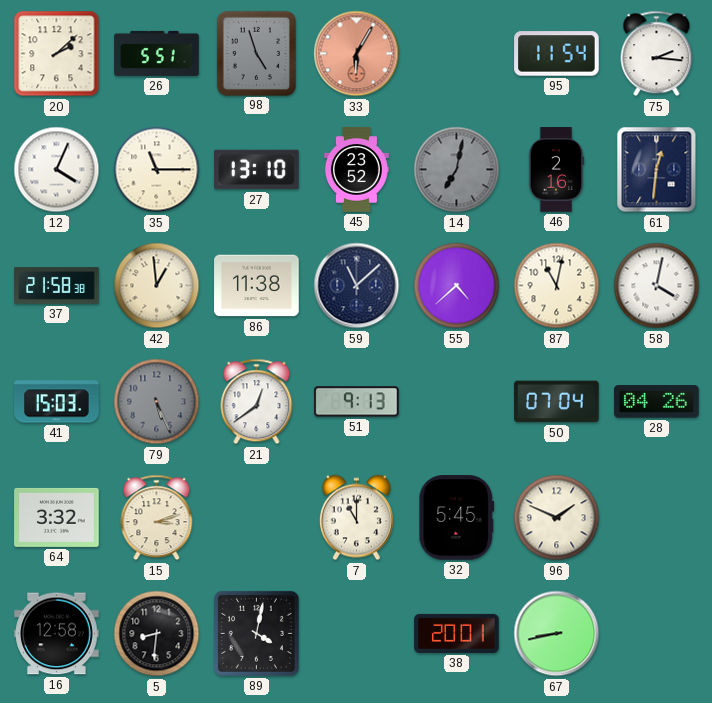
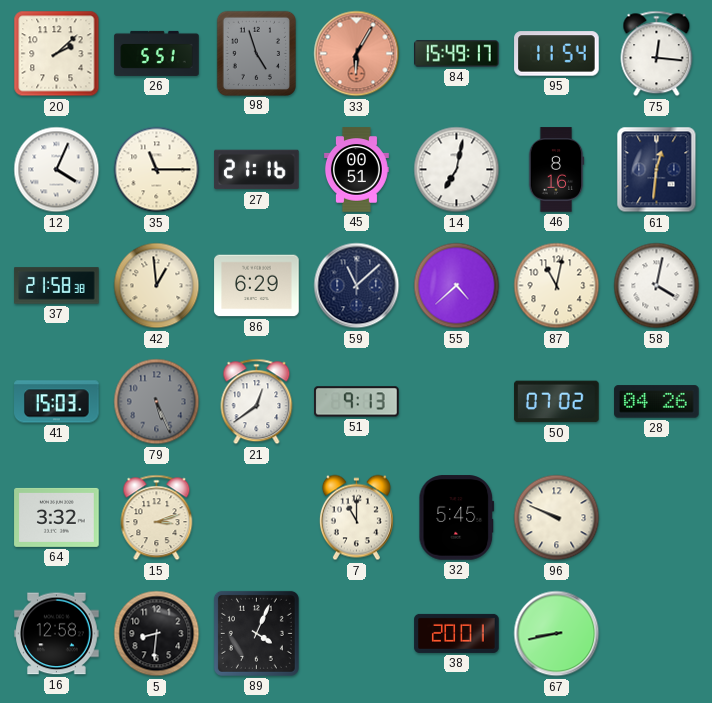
84: none -> 15:49
75: 2:16 -> 12:16
27: 13:10 -> 21:16
45: 23:52 -> 00:51
14 dial: grey -> white
46: 2:16 -> 8:16
86: 11:38 -> 6:29
50: 07:04 -> 07:02
96: 1:49 -> 9:49
89: 4:02 -> 4:04
